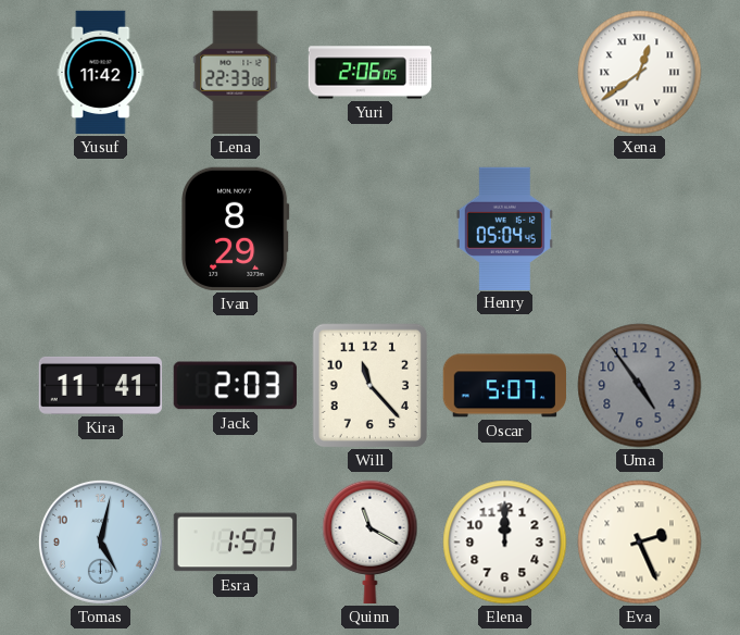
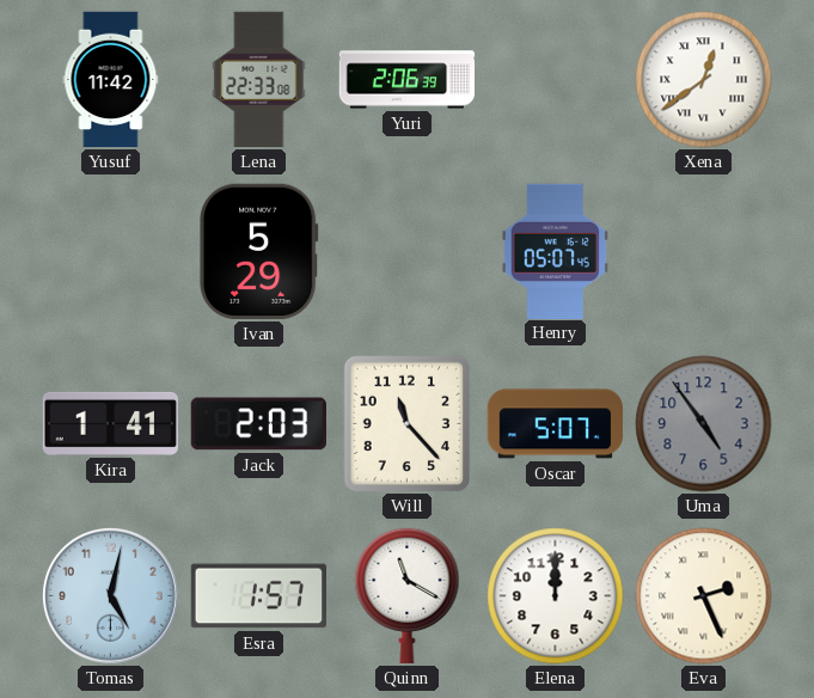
Yuri: 2:06:05 -> 2:06:39
Ivan: 8:29 -> 5:29
Henry: 05:04 -> 05:07
Kira: 11:41 -> 1:41
